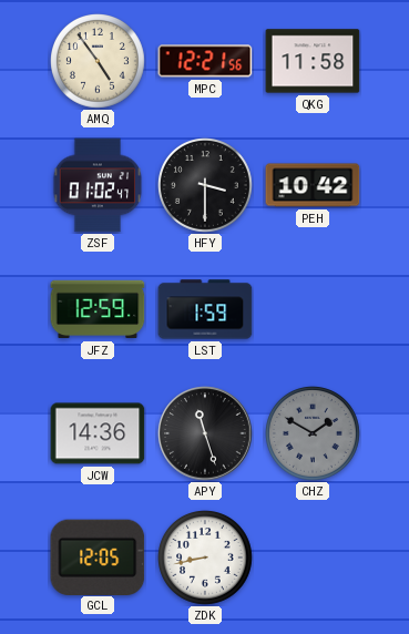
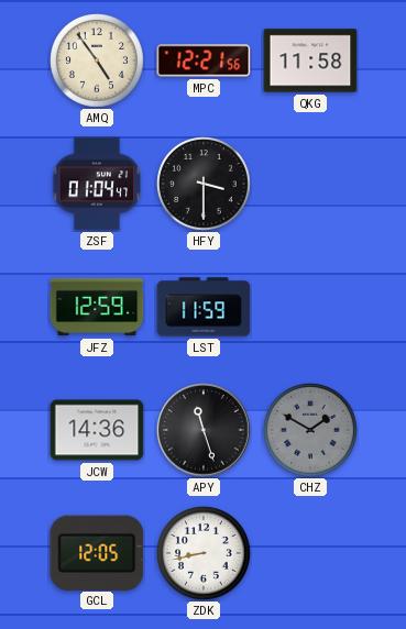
ZSF: 01:02 -> 01:04
PEH: 10:42 -> none
LST: 1:59 -> 11:59
